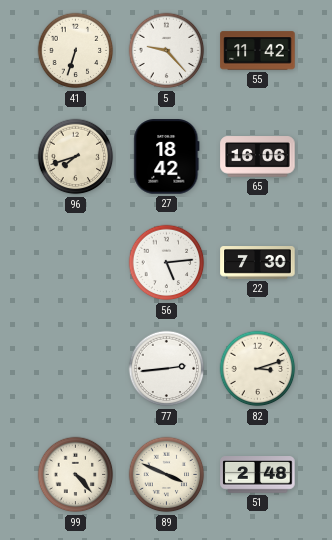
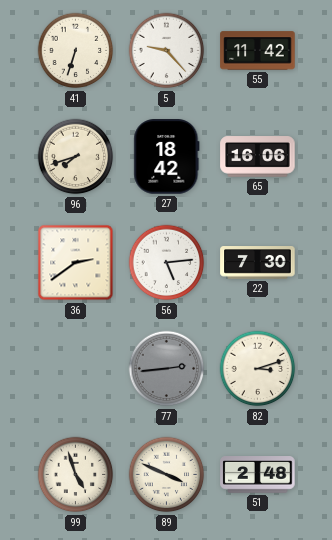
36: none -> 2:39
77 dial: white -> grey
99: 4:23 -> 4:57
